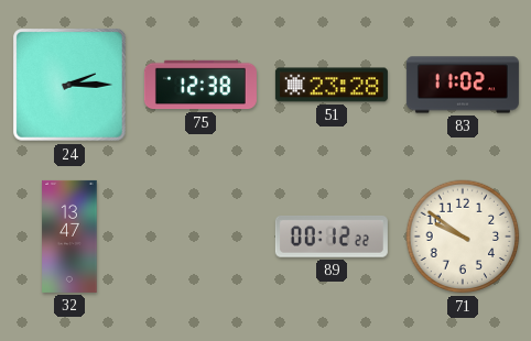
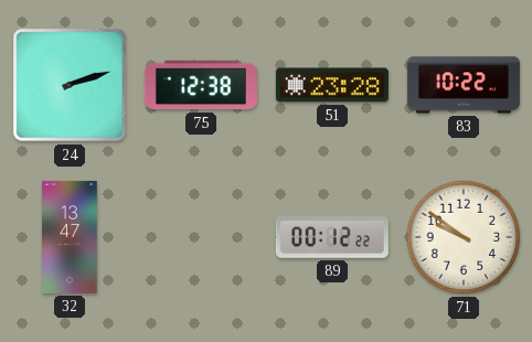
24: 2:15 -> 2:12
83: 11:02 -> 10:22
